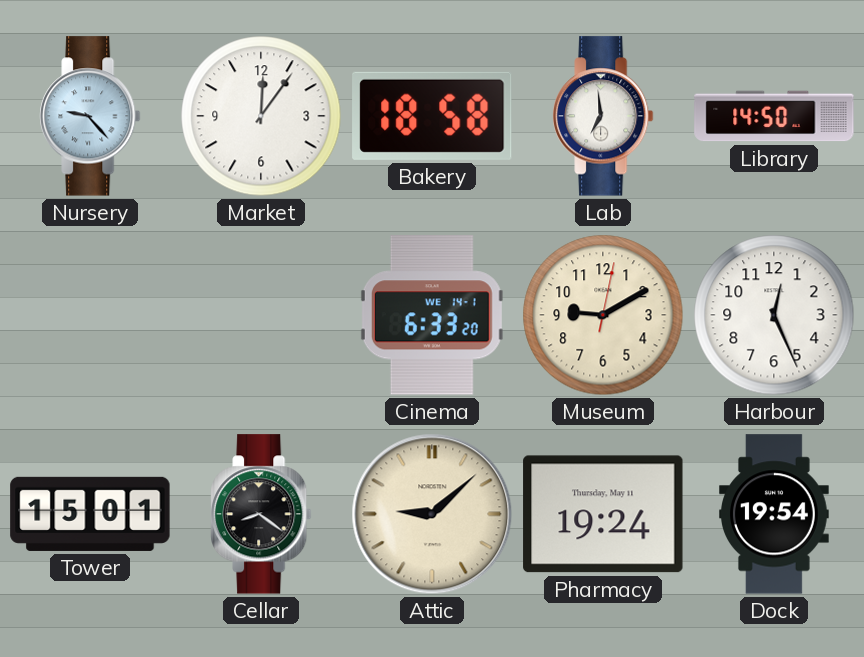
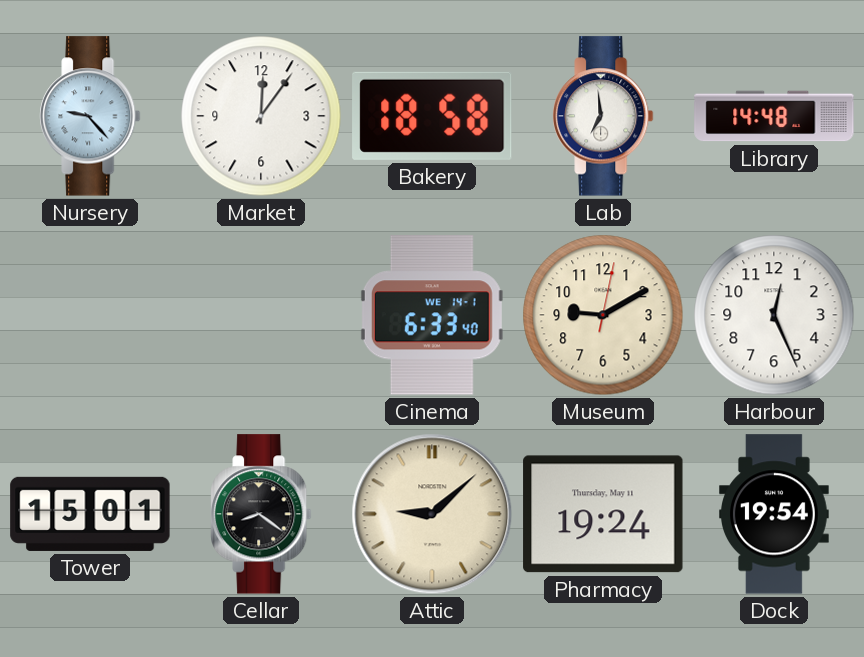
Library: 14:50 -> 14:48
Cinema: 6:33:20 -> 6:33:40
